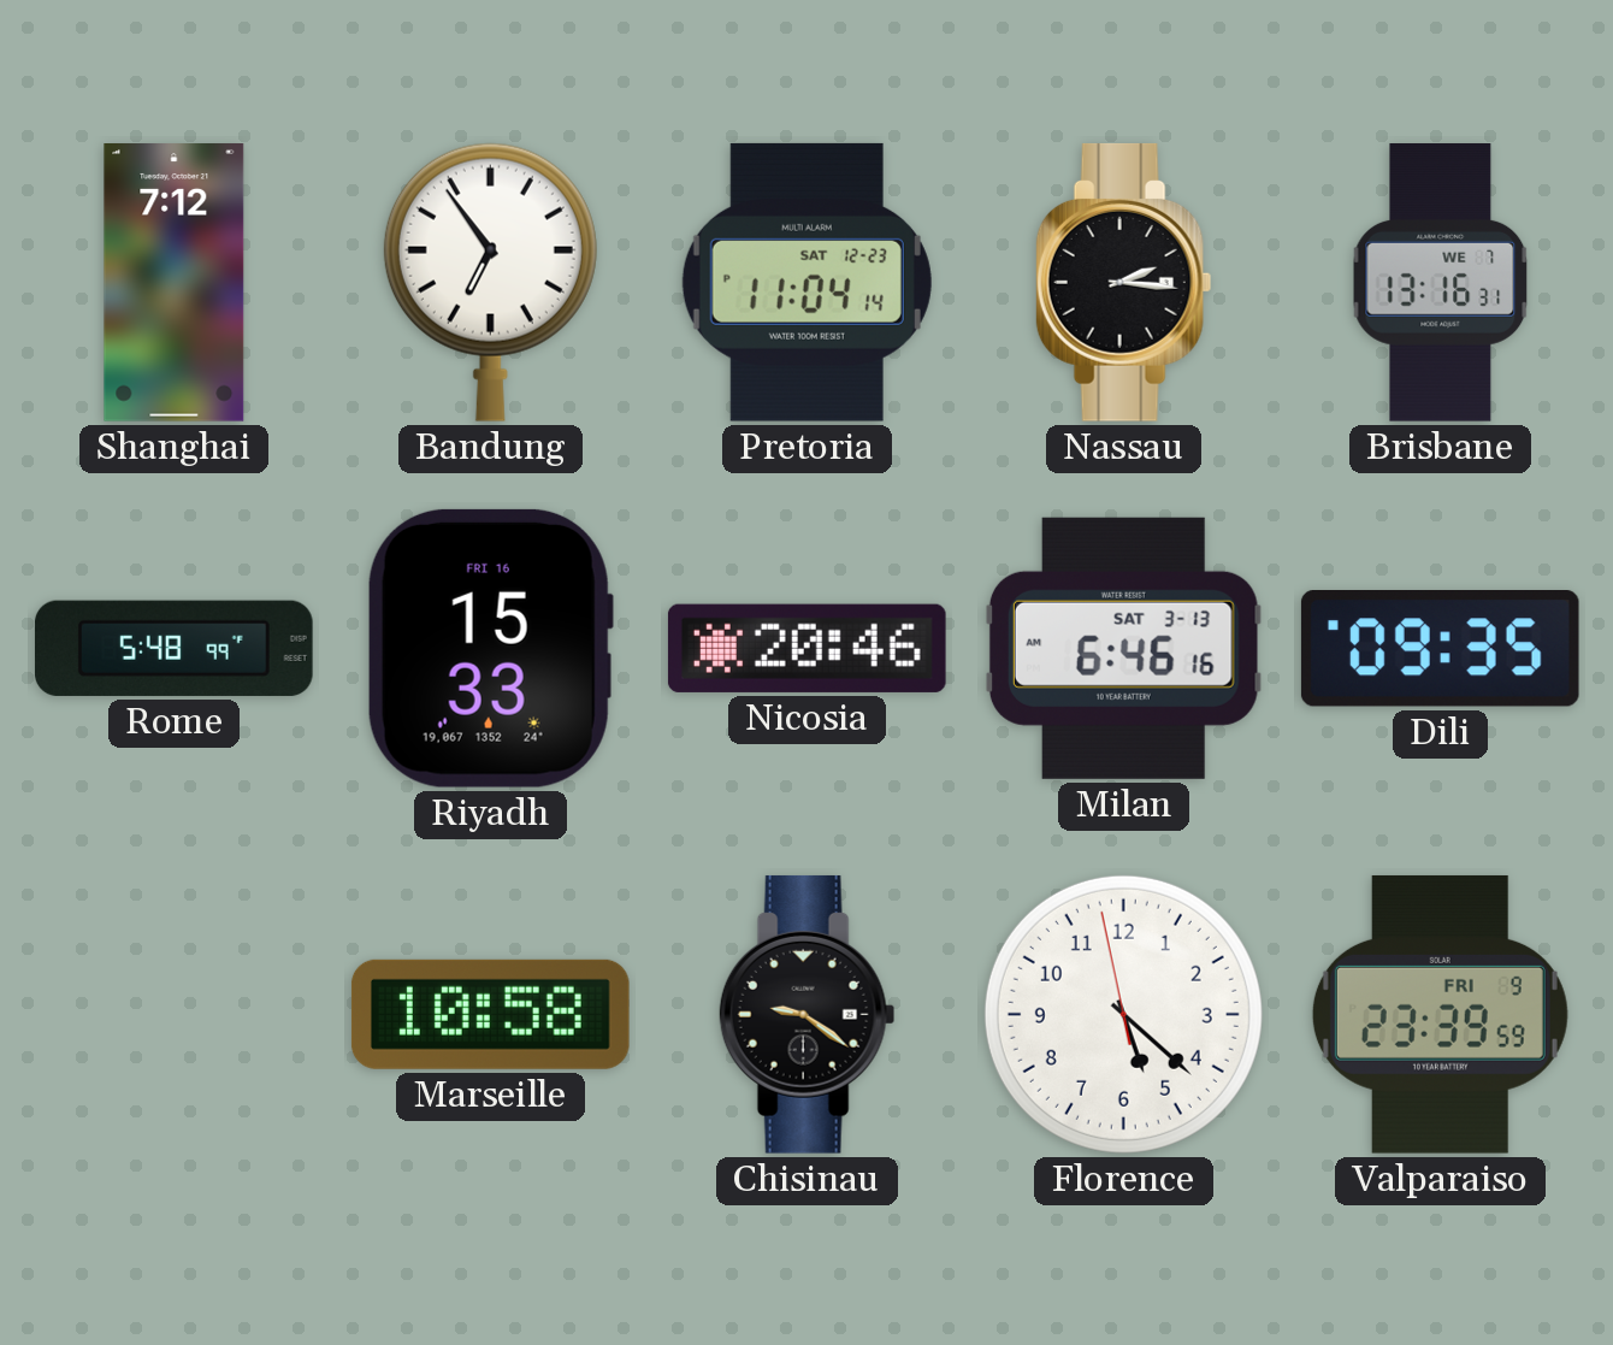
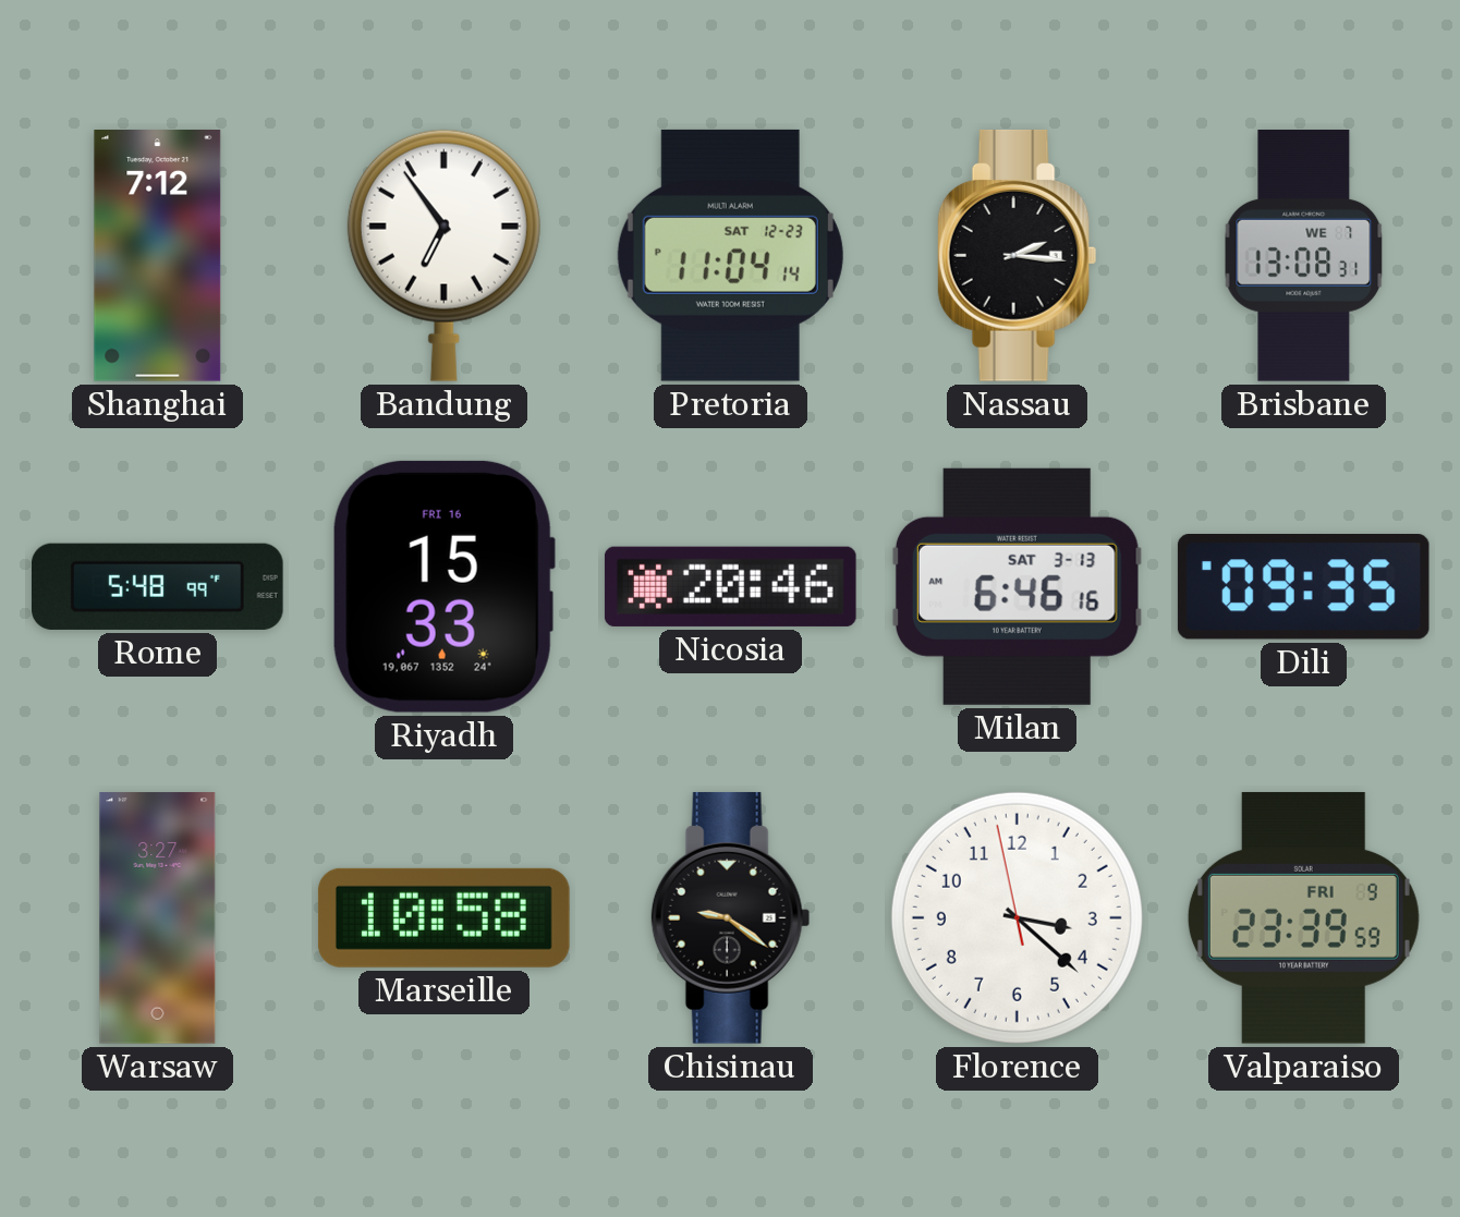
Brisbane: 13:16 -> 13:08
Warsaw: none -> 3:27
Florence: 5:21 -> 3:21
